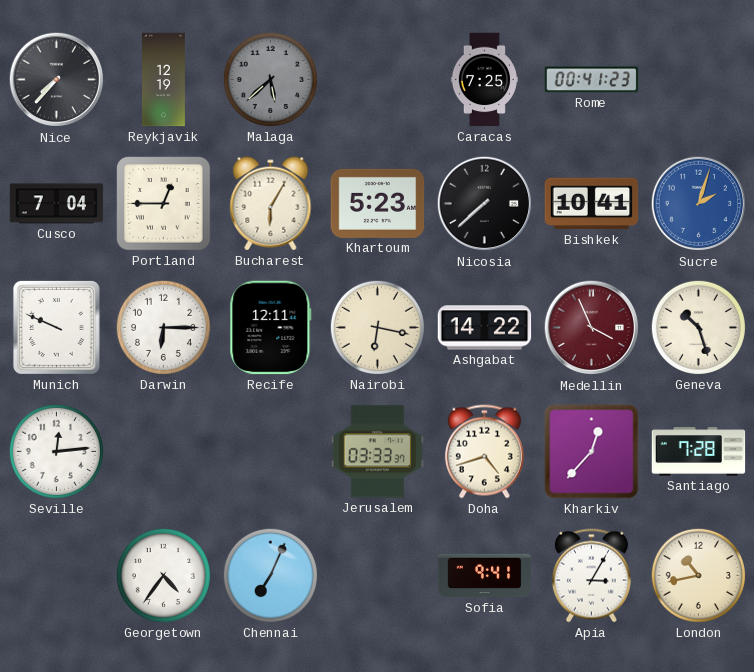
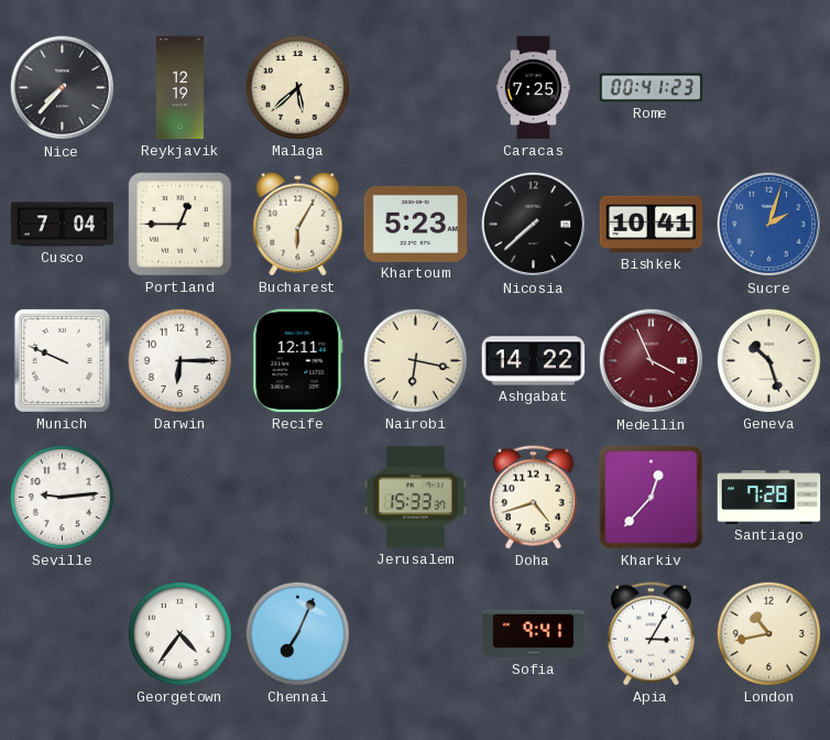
Malaga dial: grey -> cream
Seville: 12:14 -> 9:14
Jerusalem: 03:33 -> 15:33
